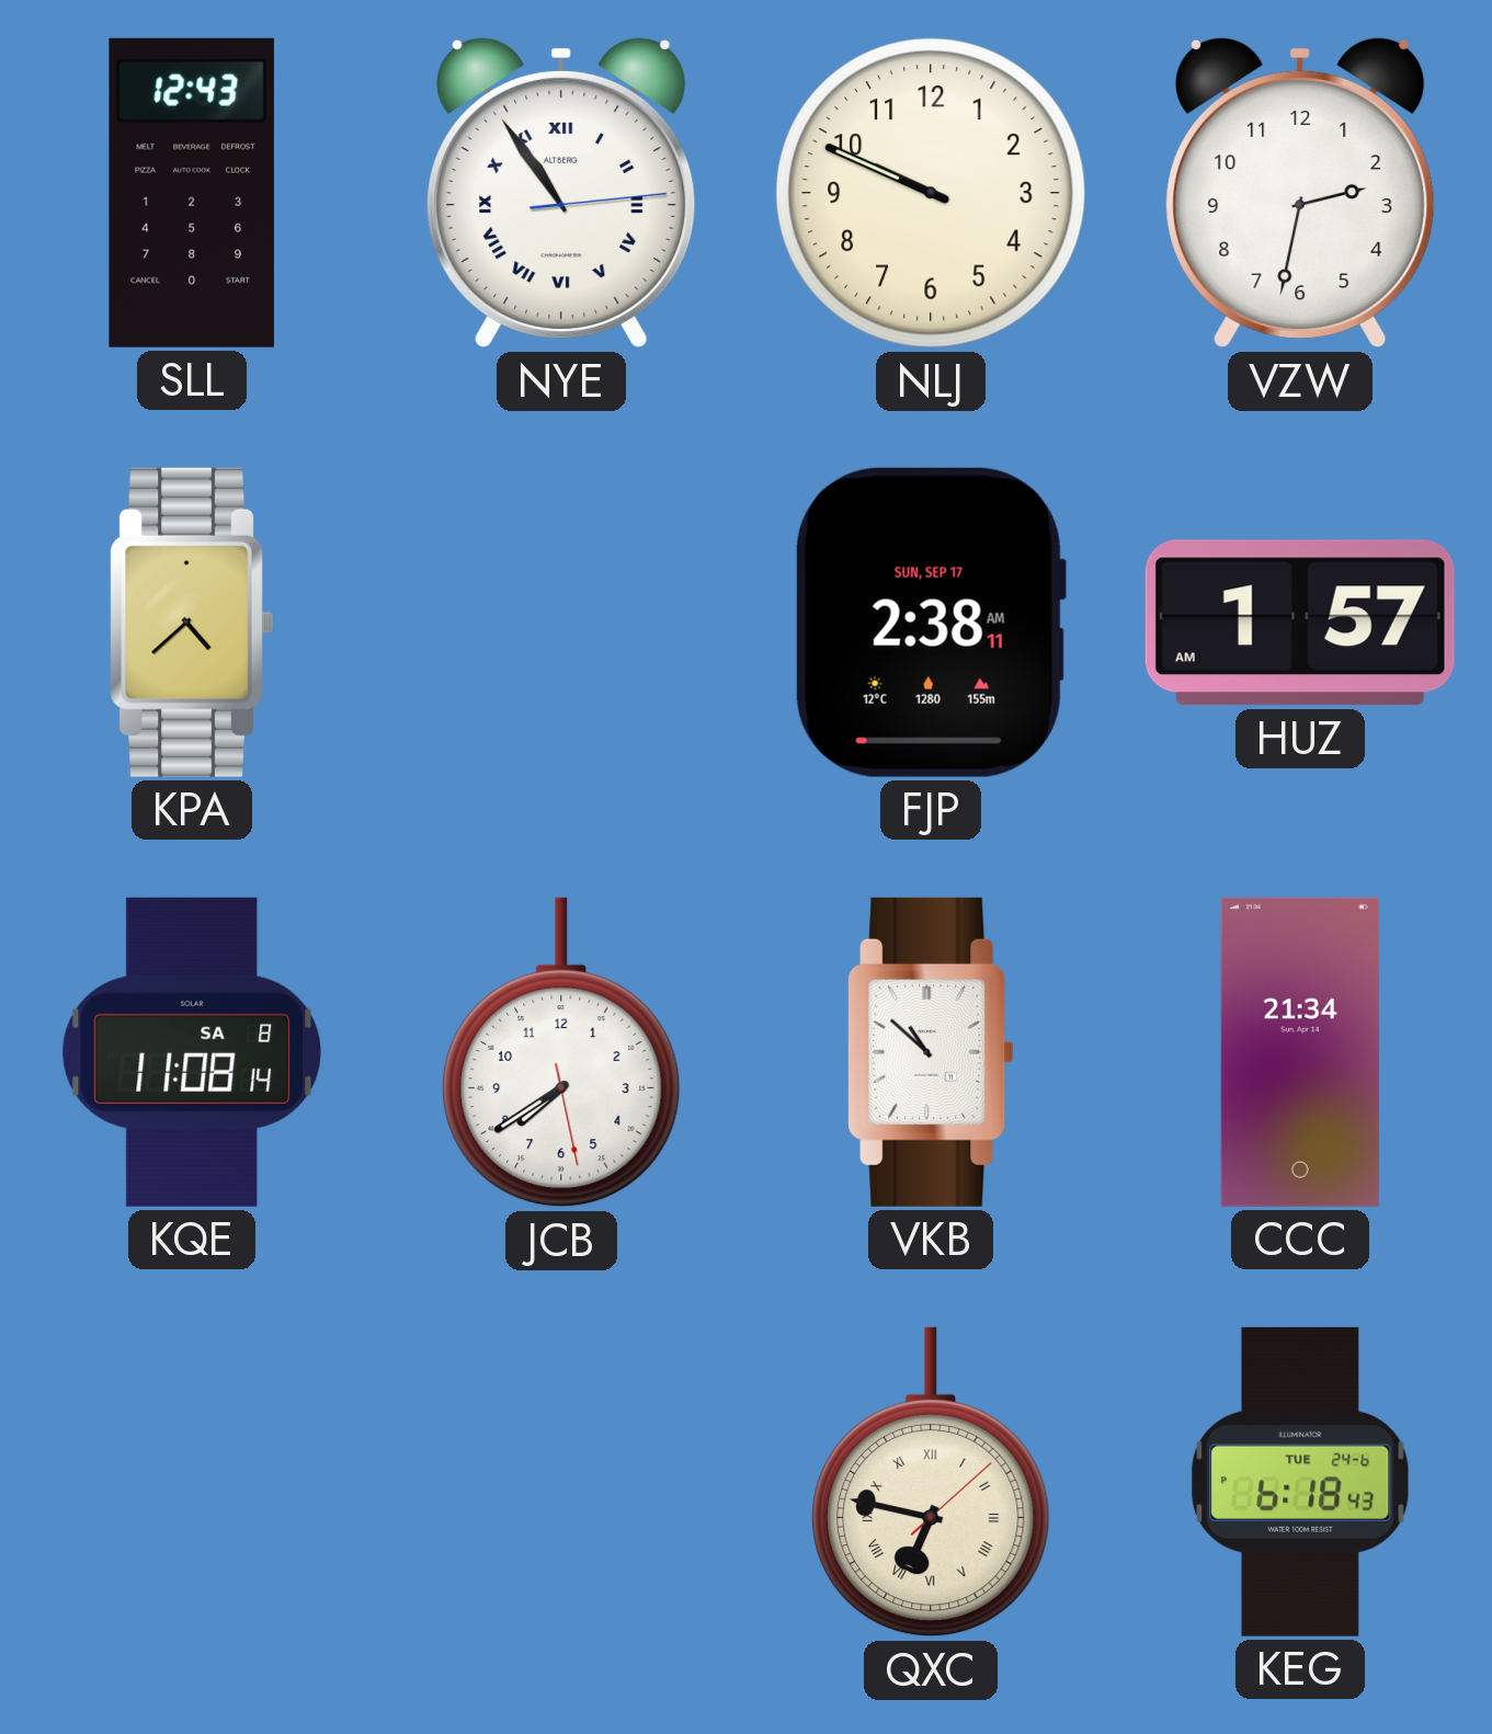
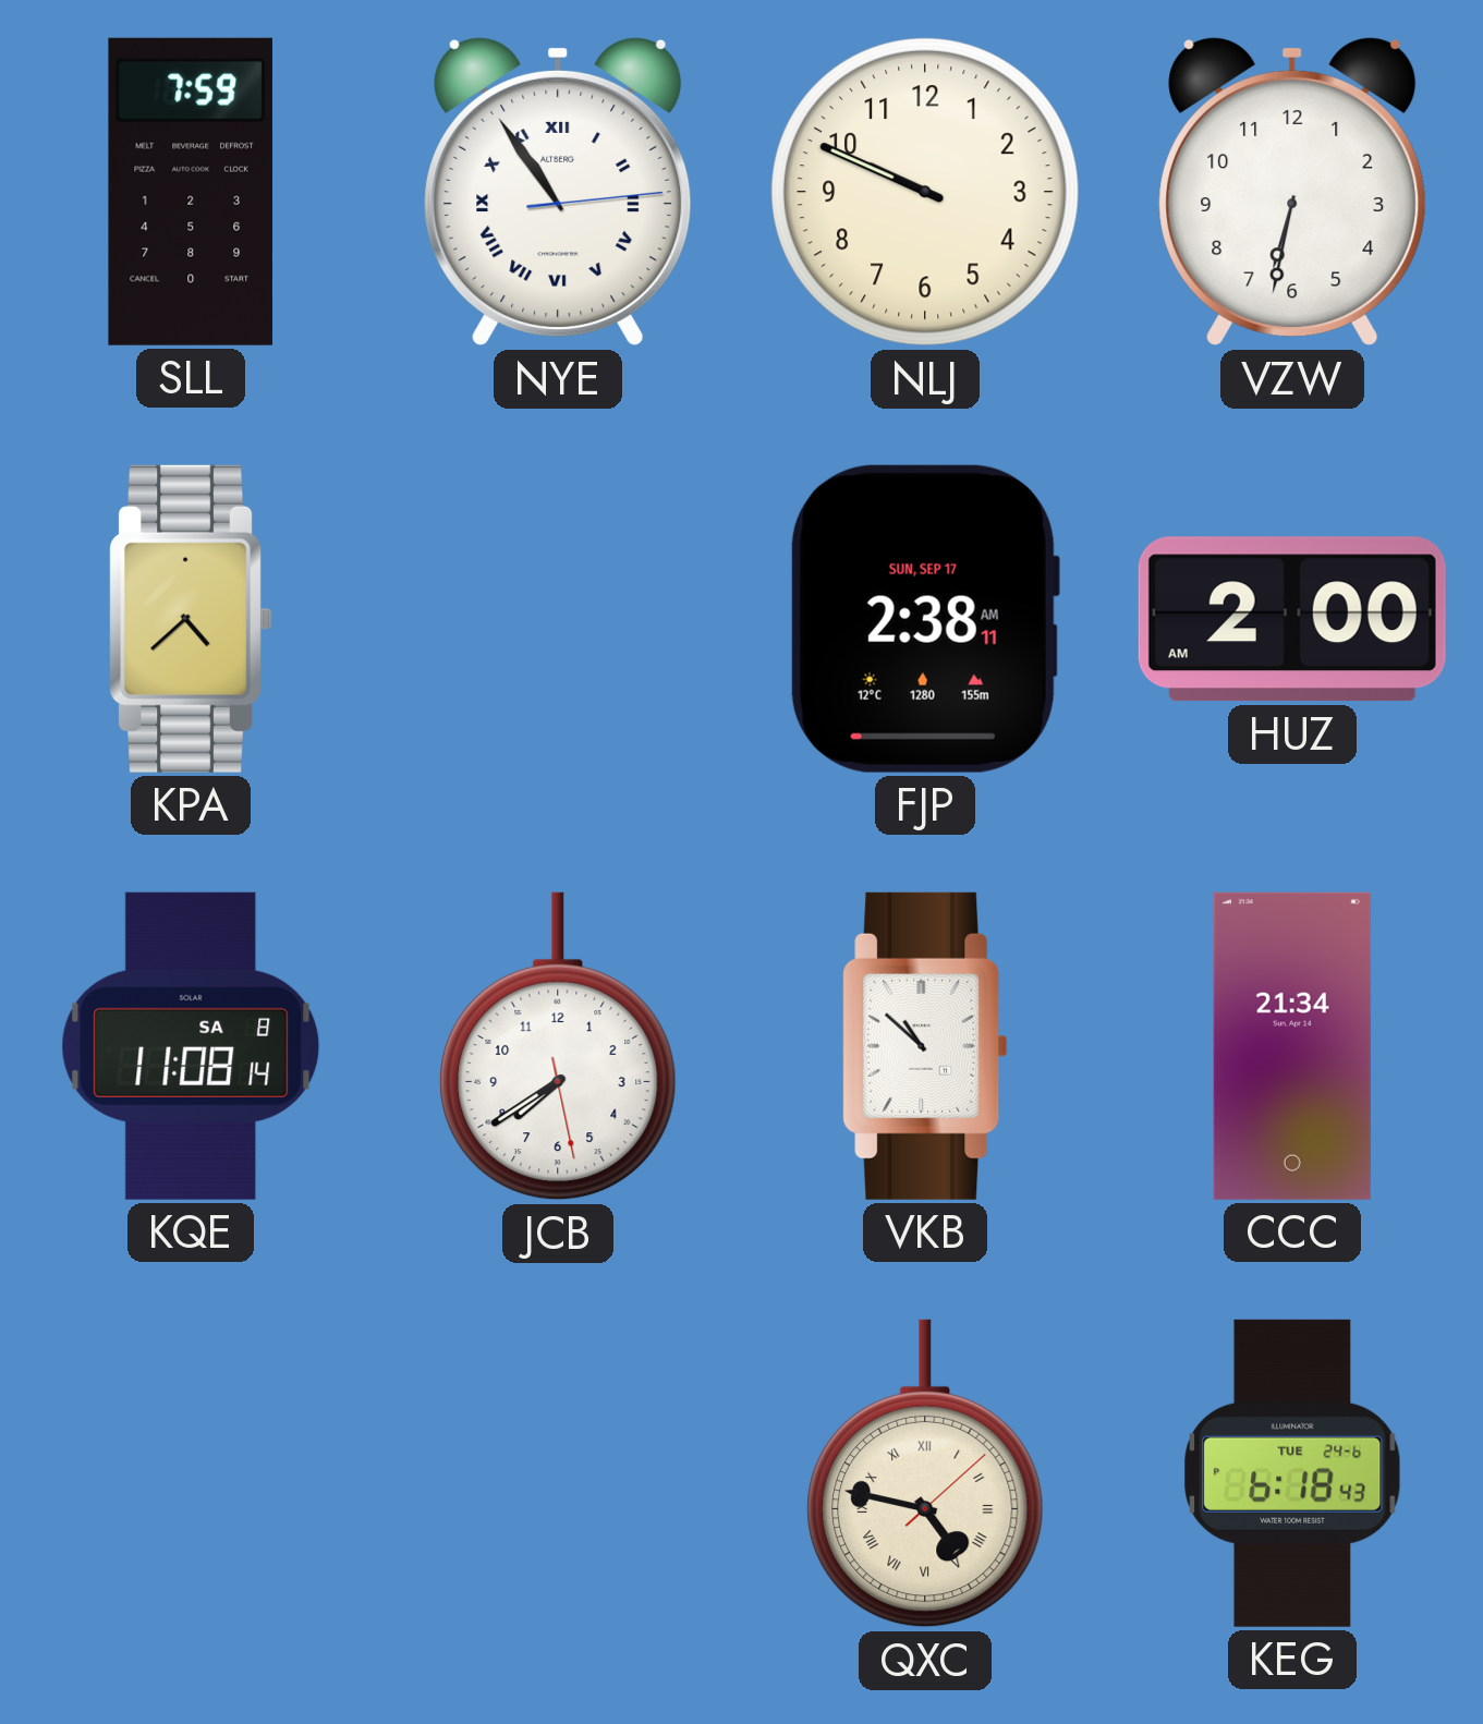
SLL: 12:43 -> 7:59
VZW: 2:32 -> 6:32
HUZ: 1:57 -> 2:00
QXC: 6:47 -> 4:47
